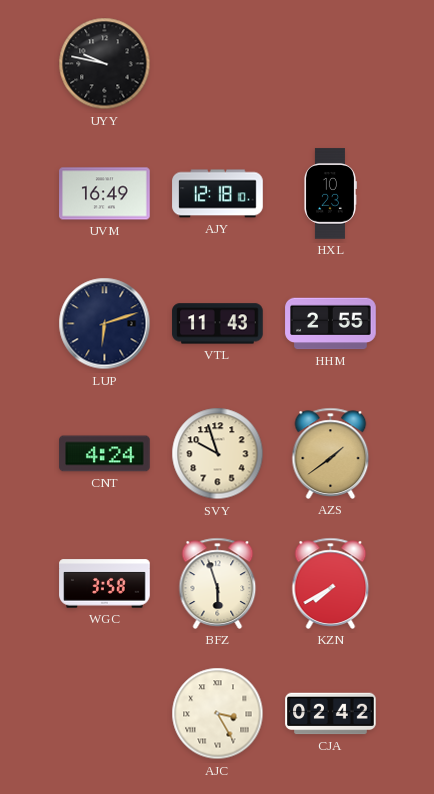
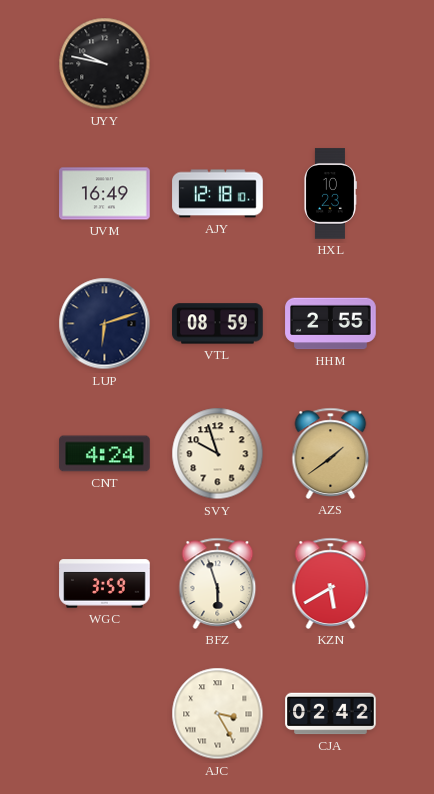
VTL: 11:43 -> 08:59
WGC: 3:58 -> 3:59
KZN: 7:40 -> 5:40
